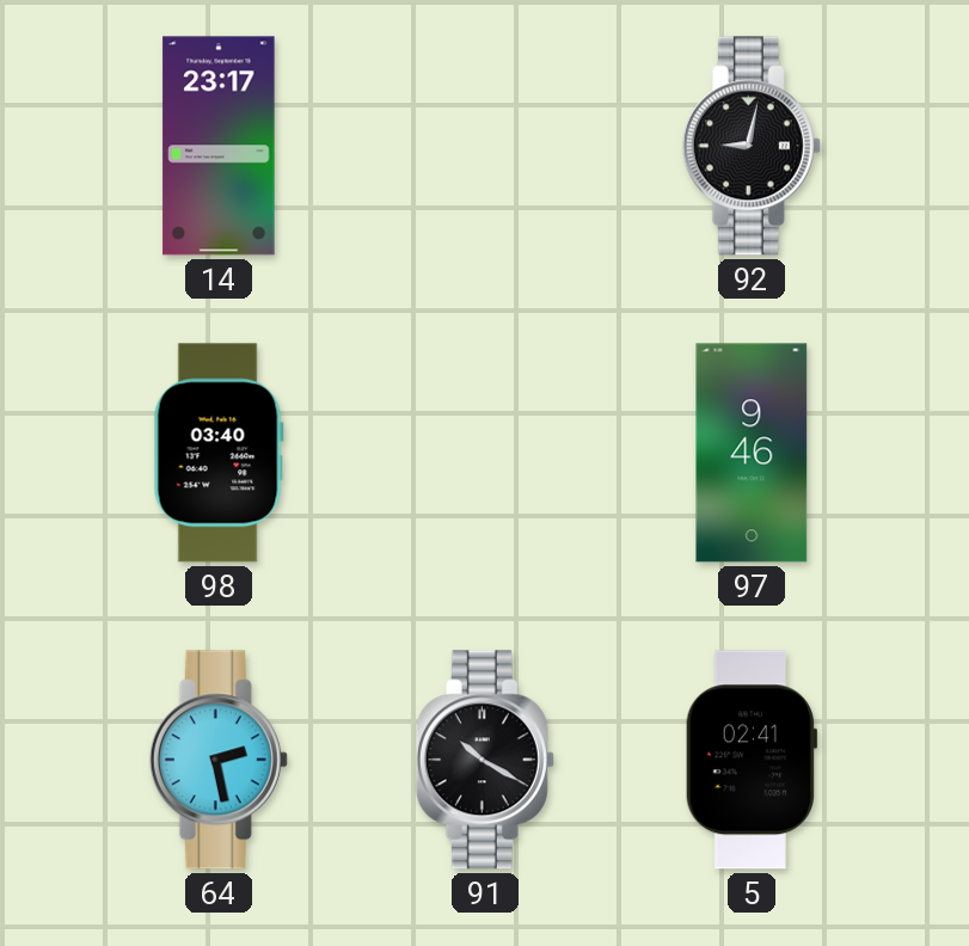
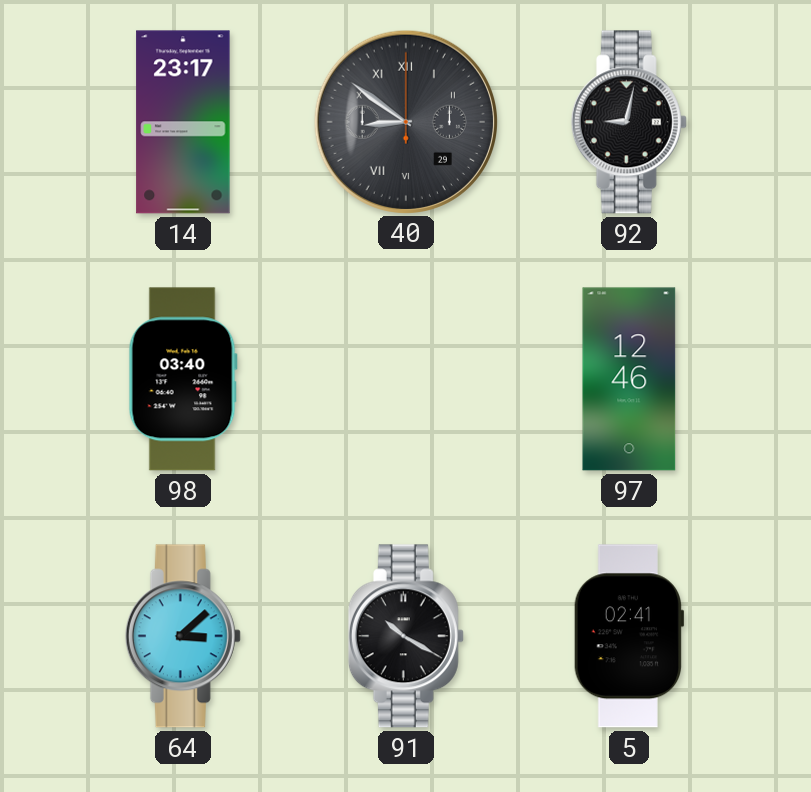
40: none -> 8:51
97: 9:46 -> 12:46
64: 2:28 -> 3:08
